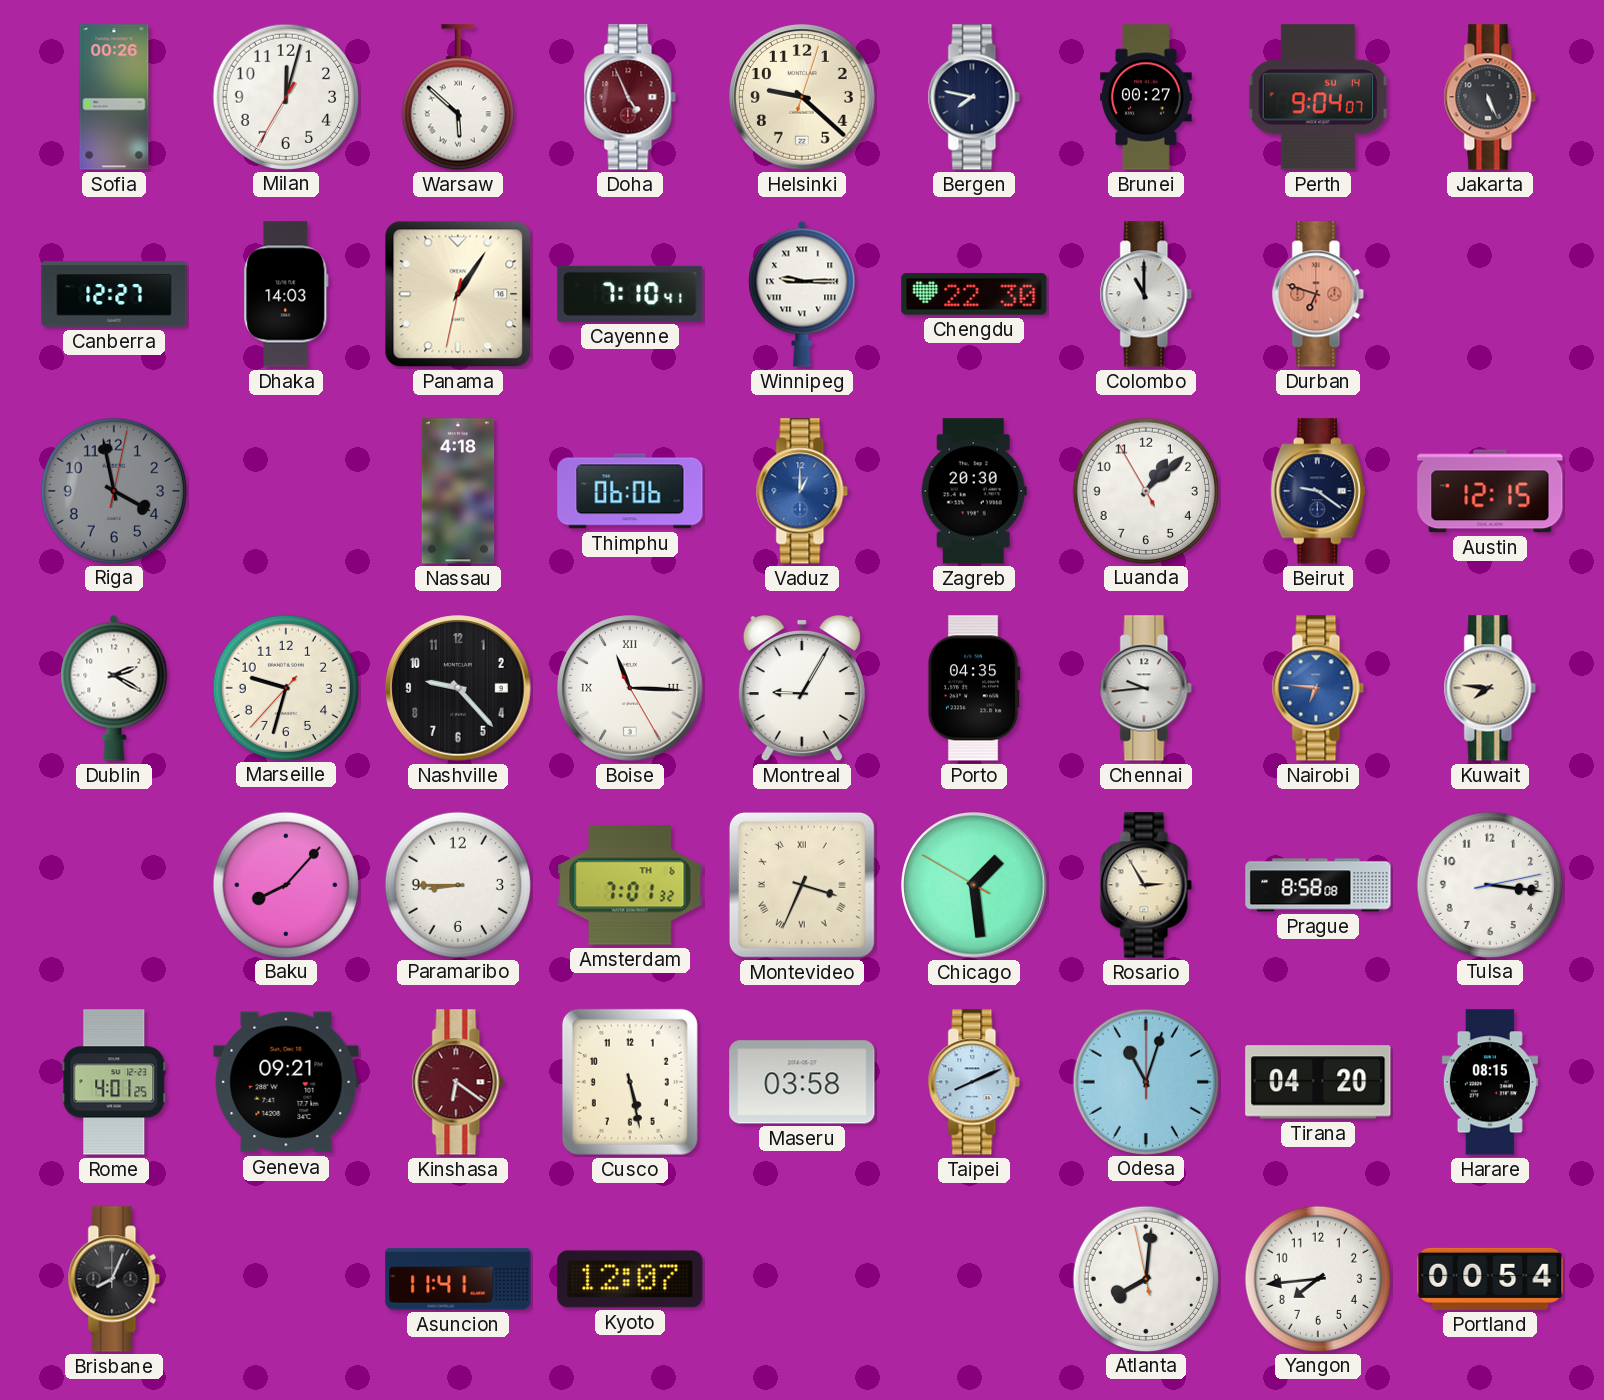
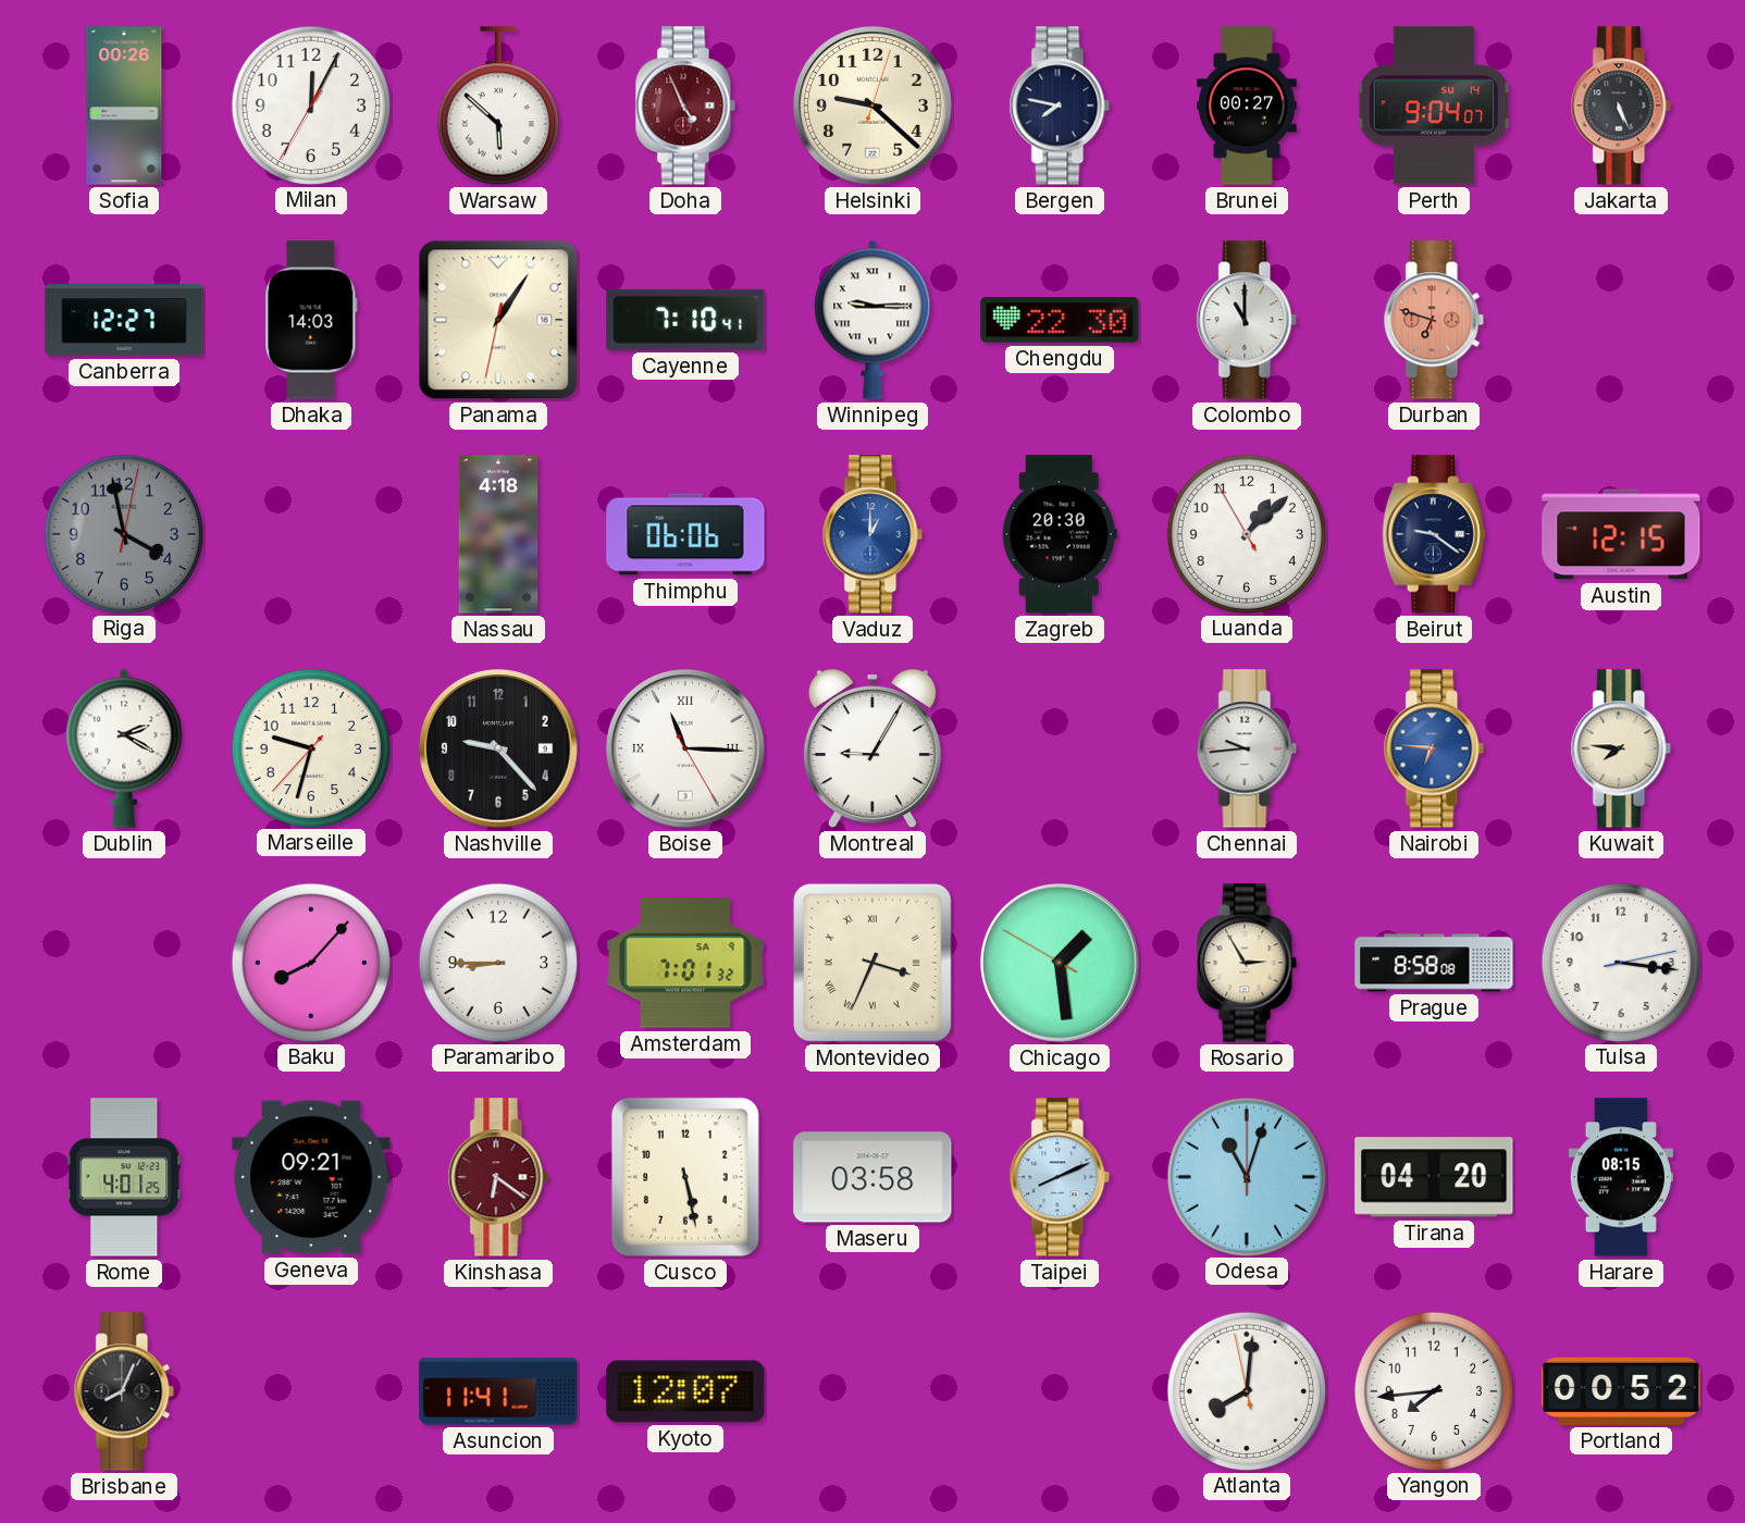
Milan: 12:02 -> 12:04
Porto: 04:35 -> none
Amsterdam date: TH 6 -> SA 9
Portland: 00:54 -> 00:52
